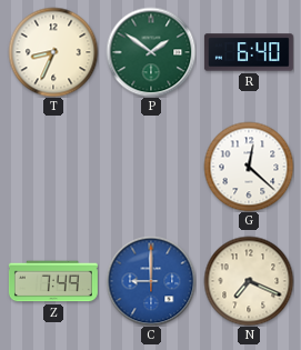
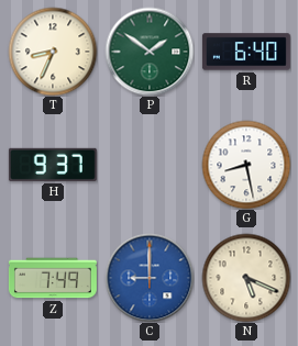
H: none -> 9:37
G: 12:22 -> 8:28
N: 7:19 -> 5:19
